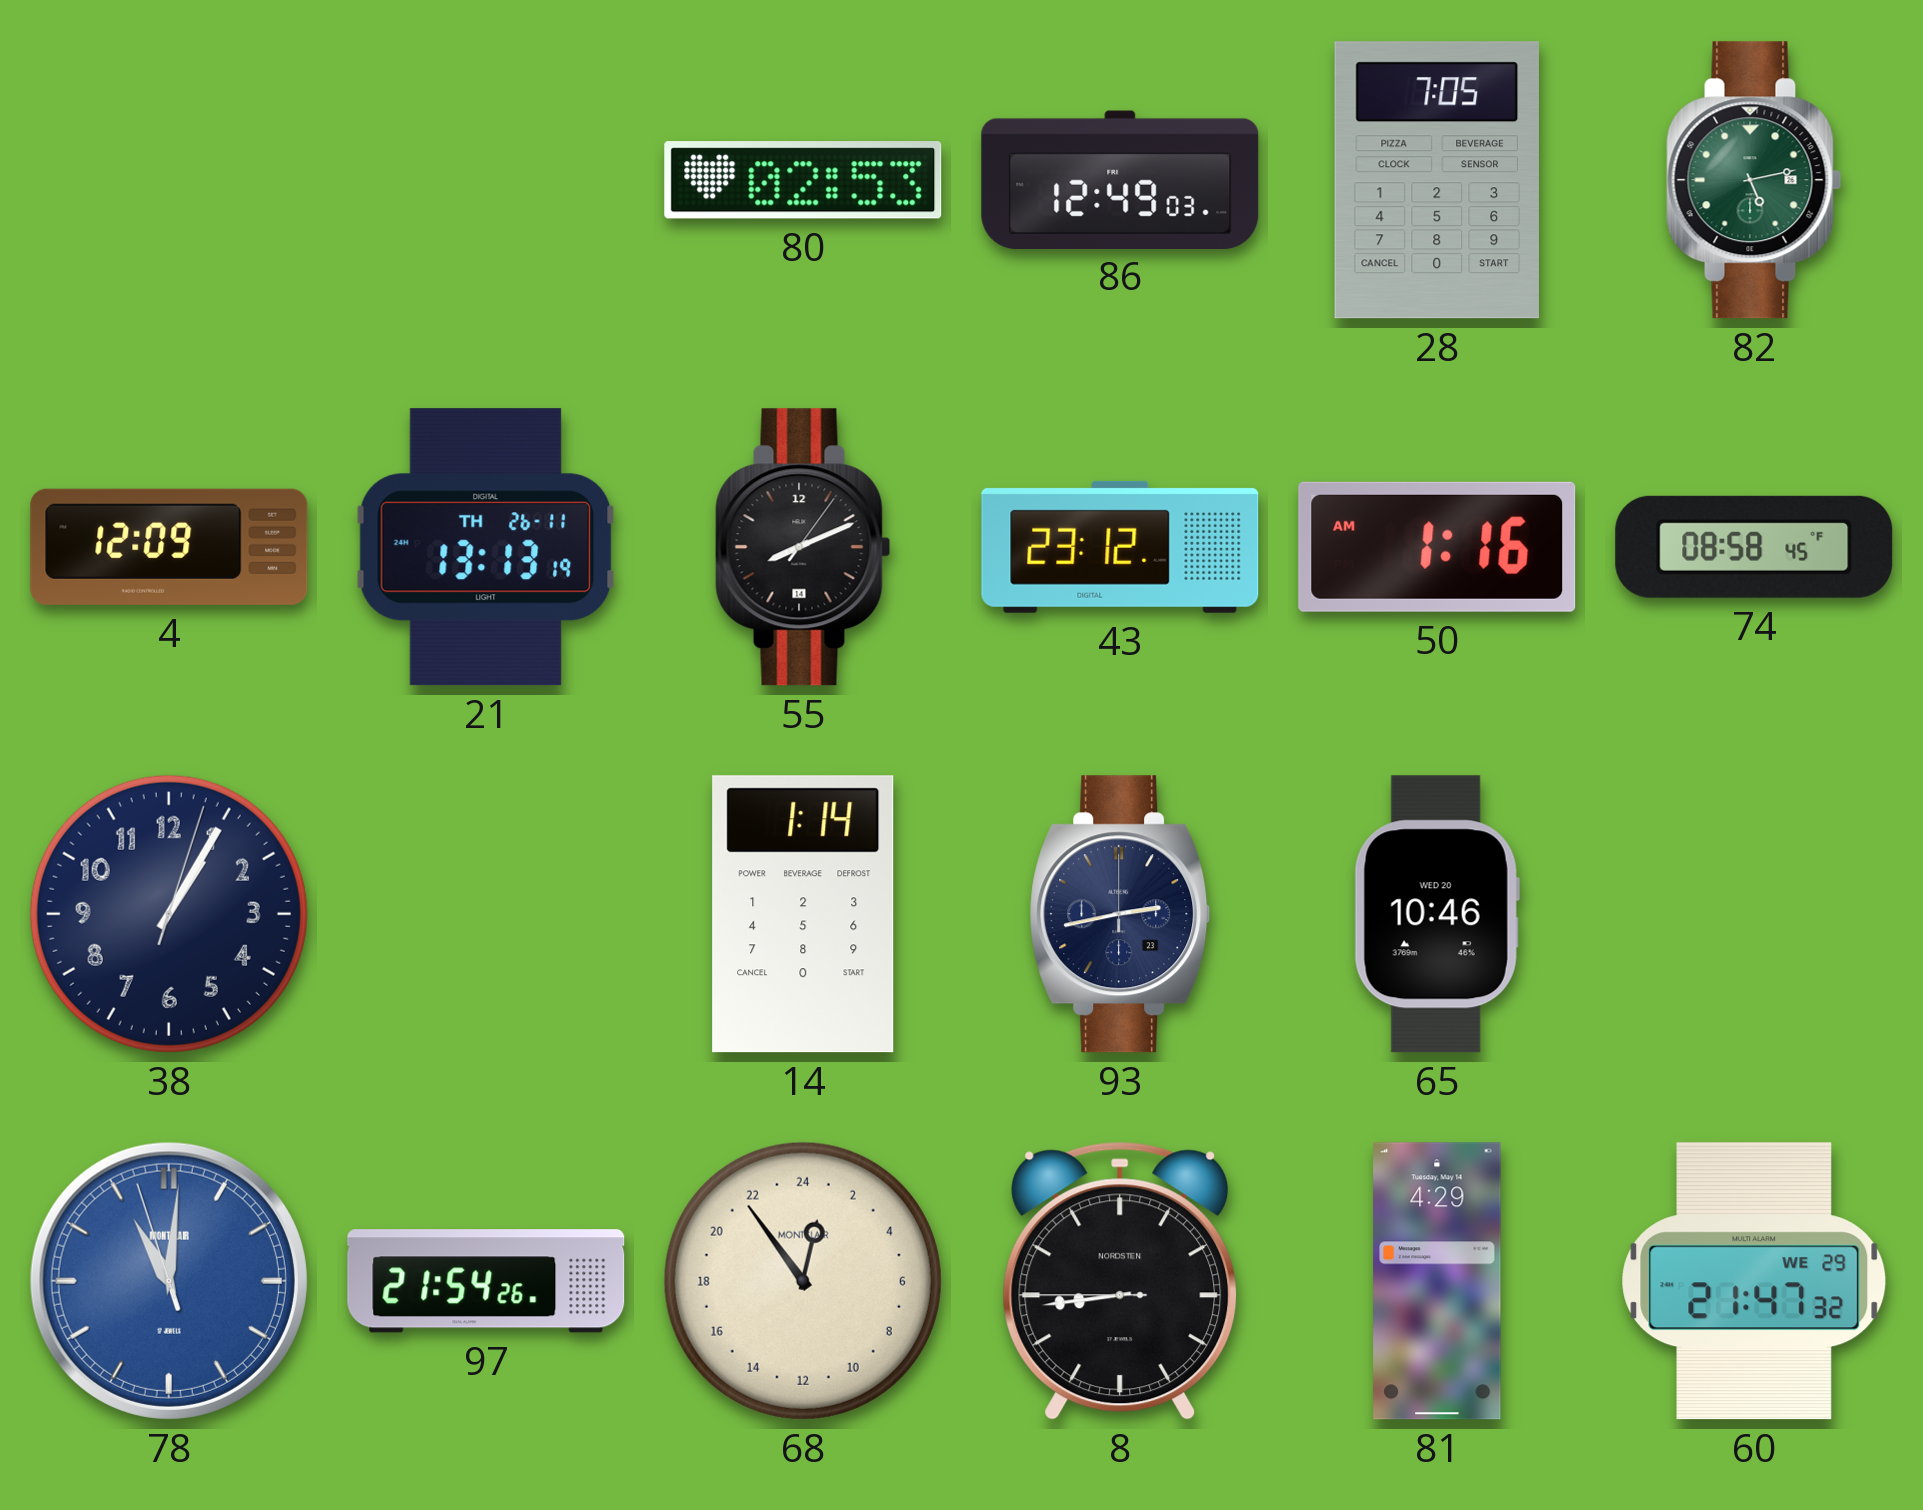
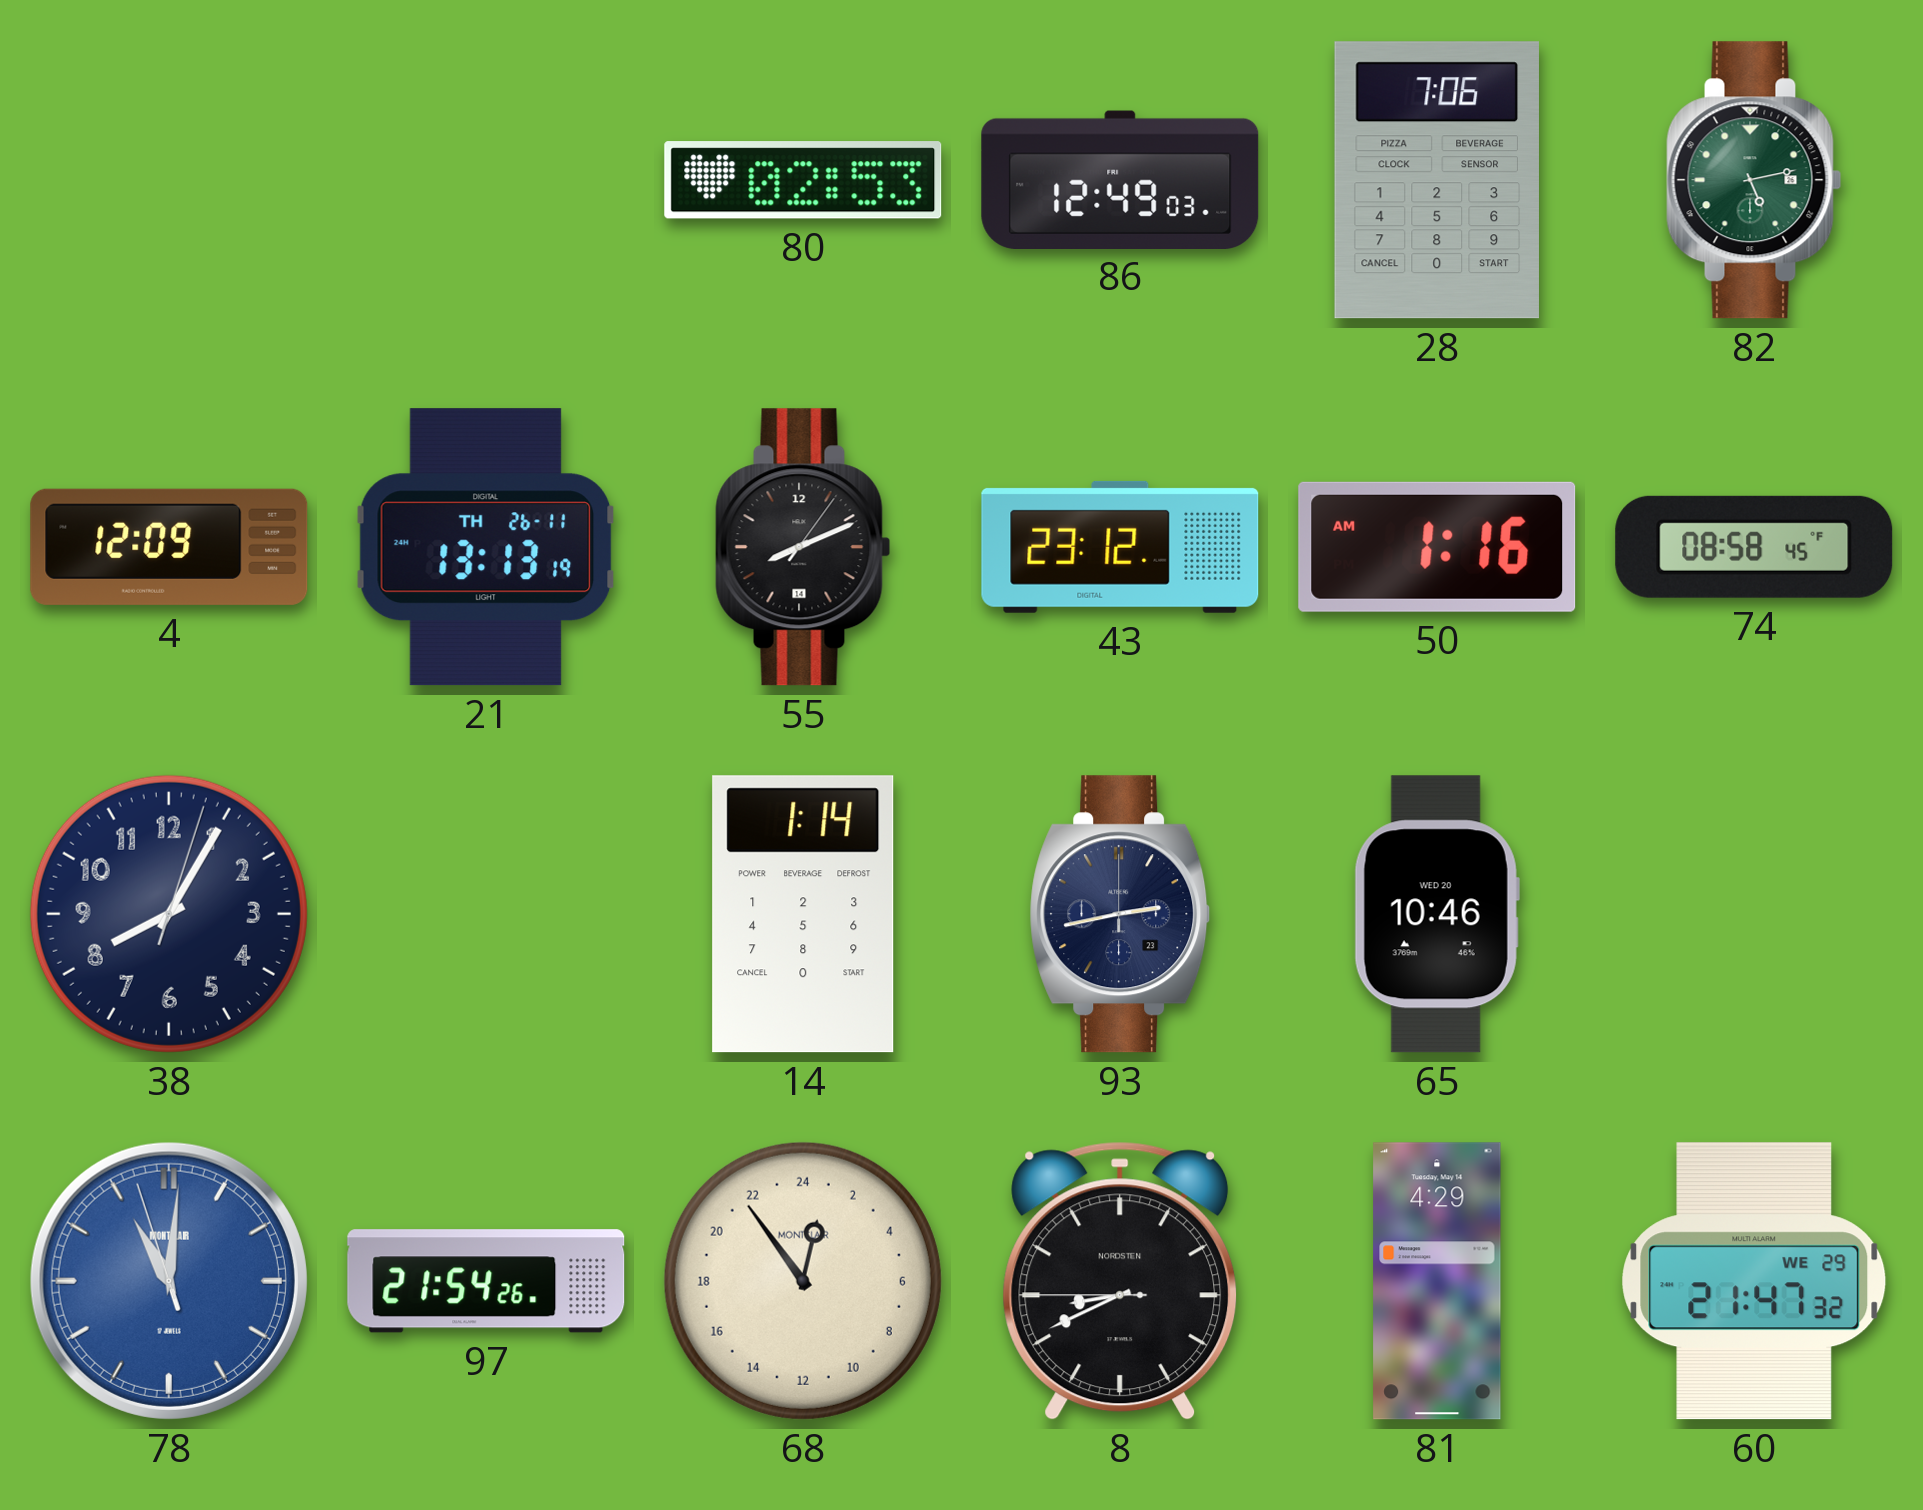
28: 7:05 -> 7:06
38: 1:05 -> 8:05
8: 8:43 -> 8:40
